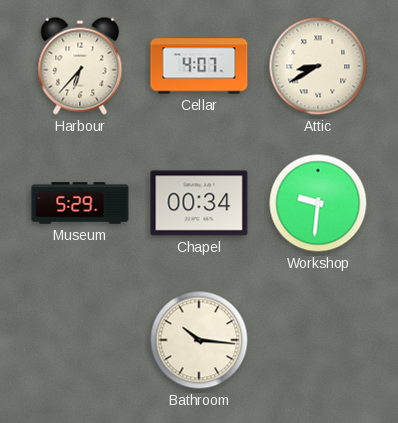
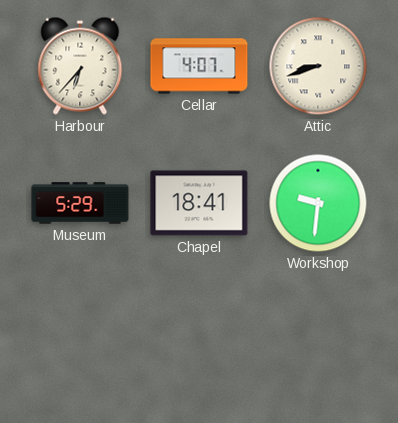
Attic: 8:40 -> 8:42
Chapel: 00:34 -> 18:41
Bathroom: 10:16 -> none
